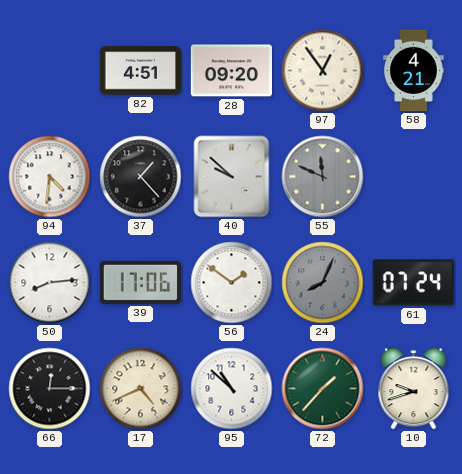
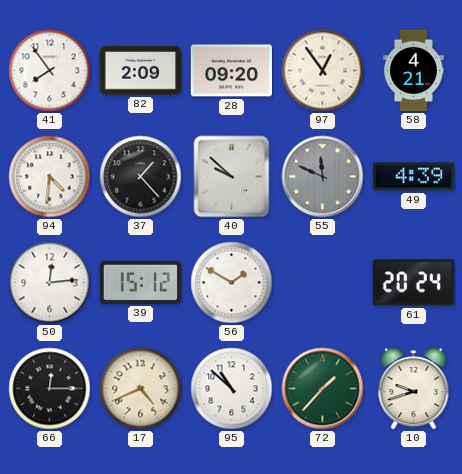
41: none -> 7:54
82: 4:51 -> 2:09
49: none -> 4:39
50: 8:14 -> 12:14
39: 17:06 -> 15:12
56: 1:51 -> 1:50
24: 8:04 -> none
61: 07:24 -> 20:24
